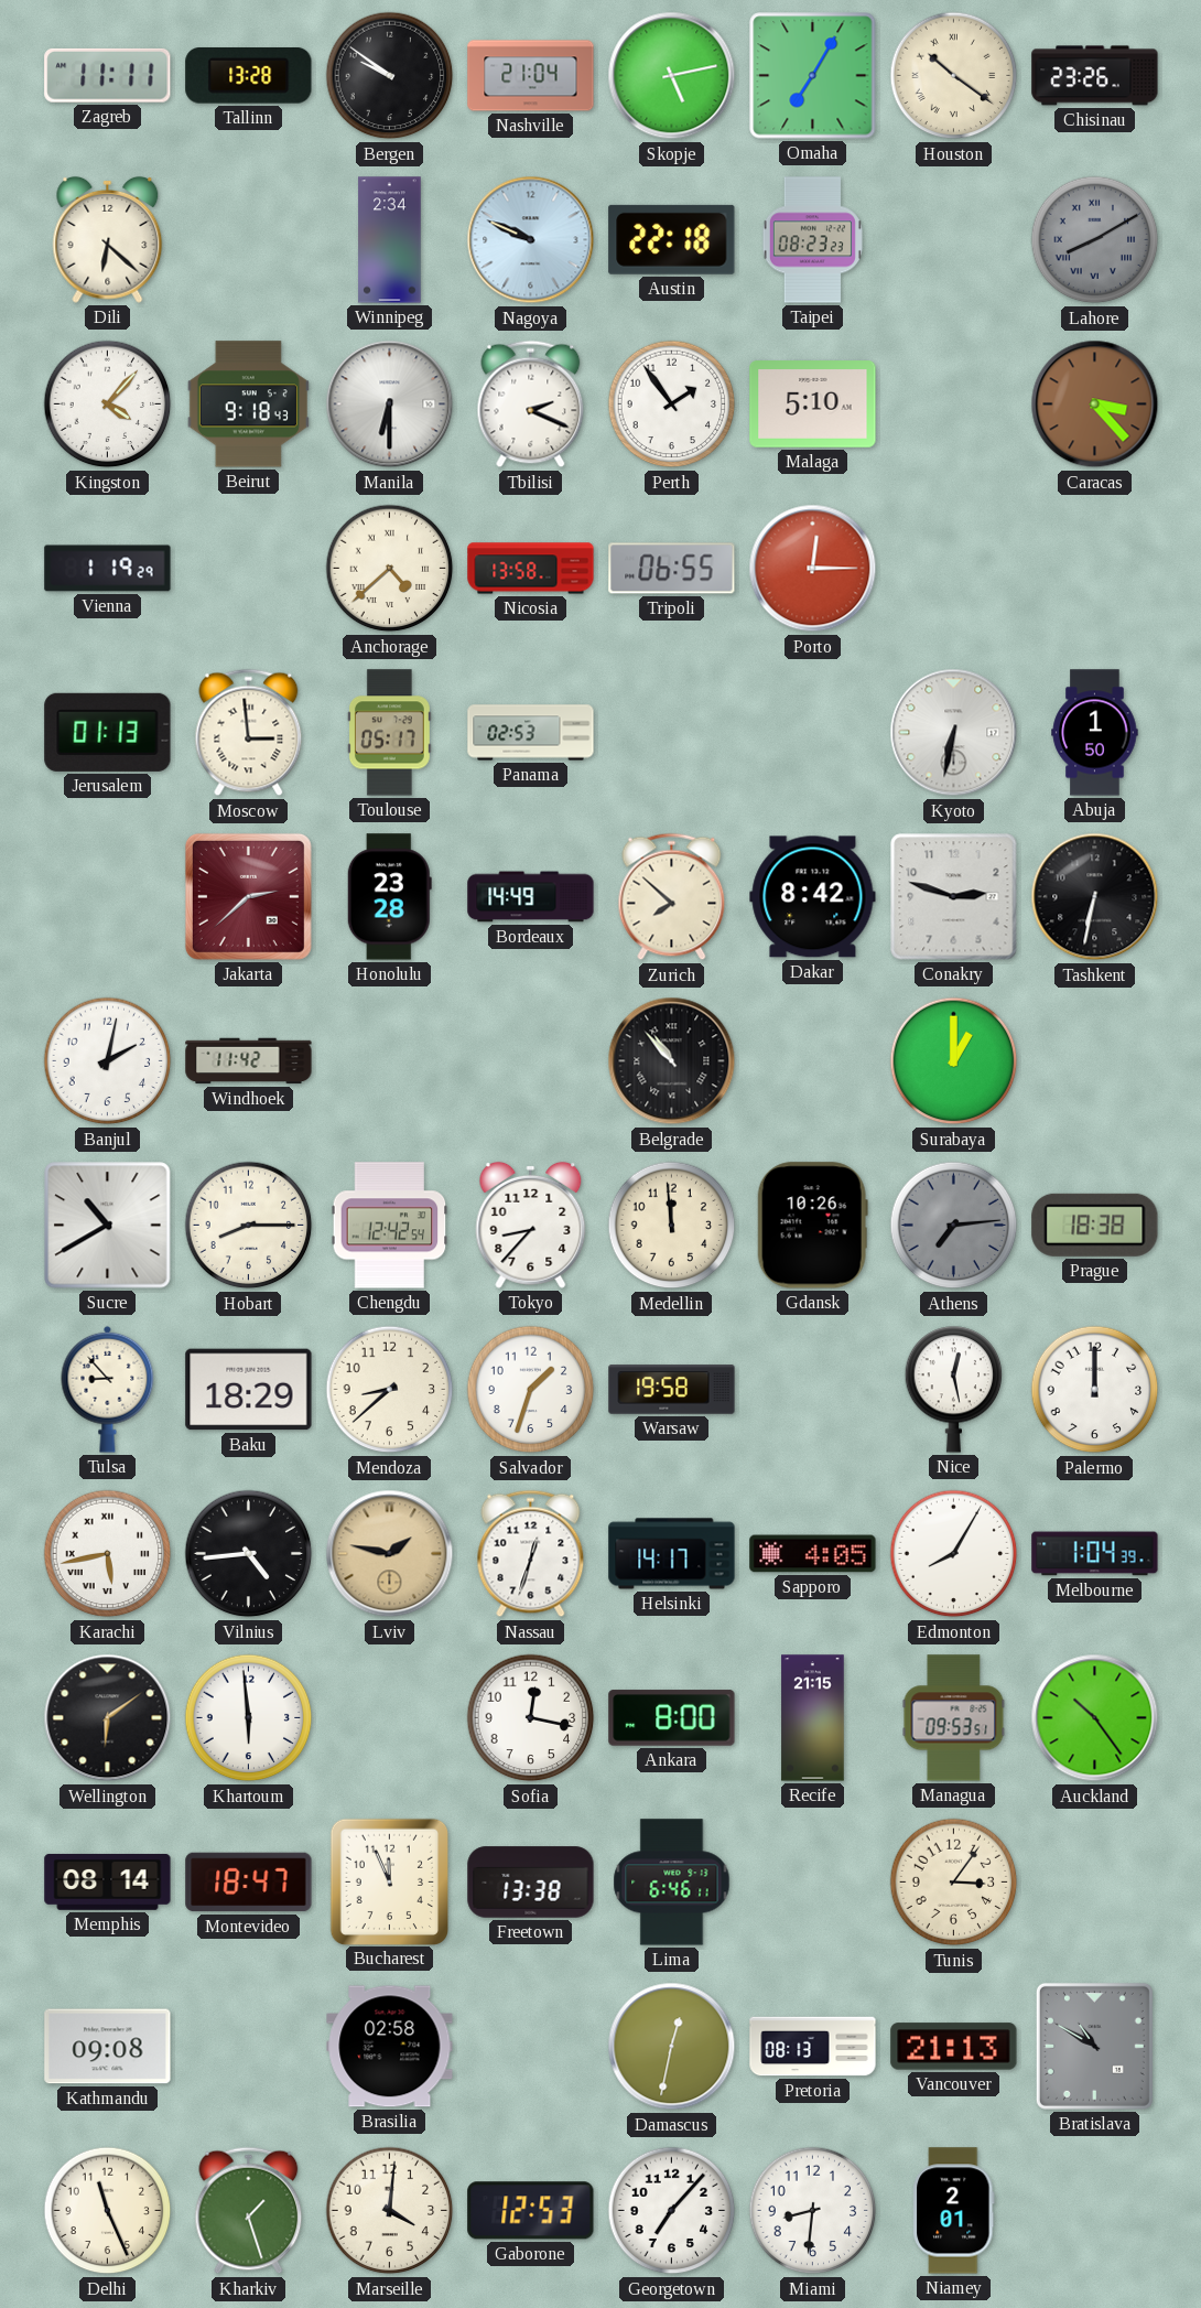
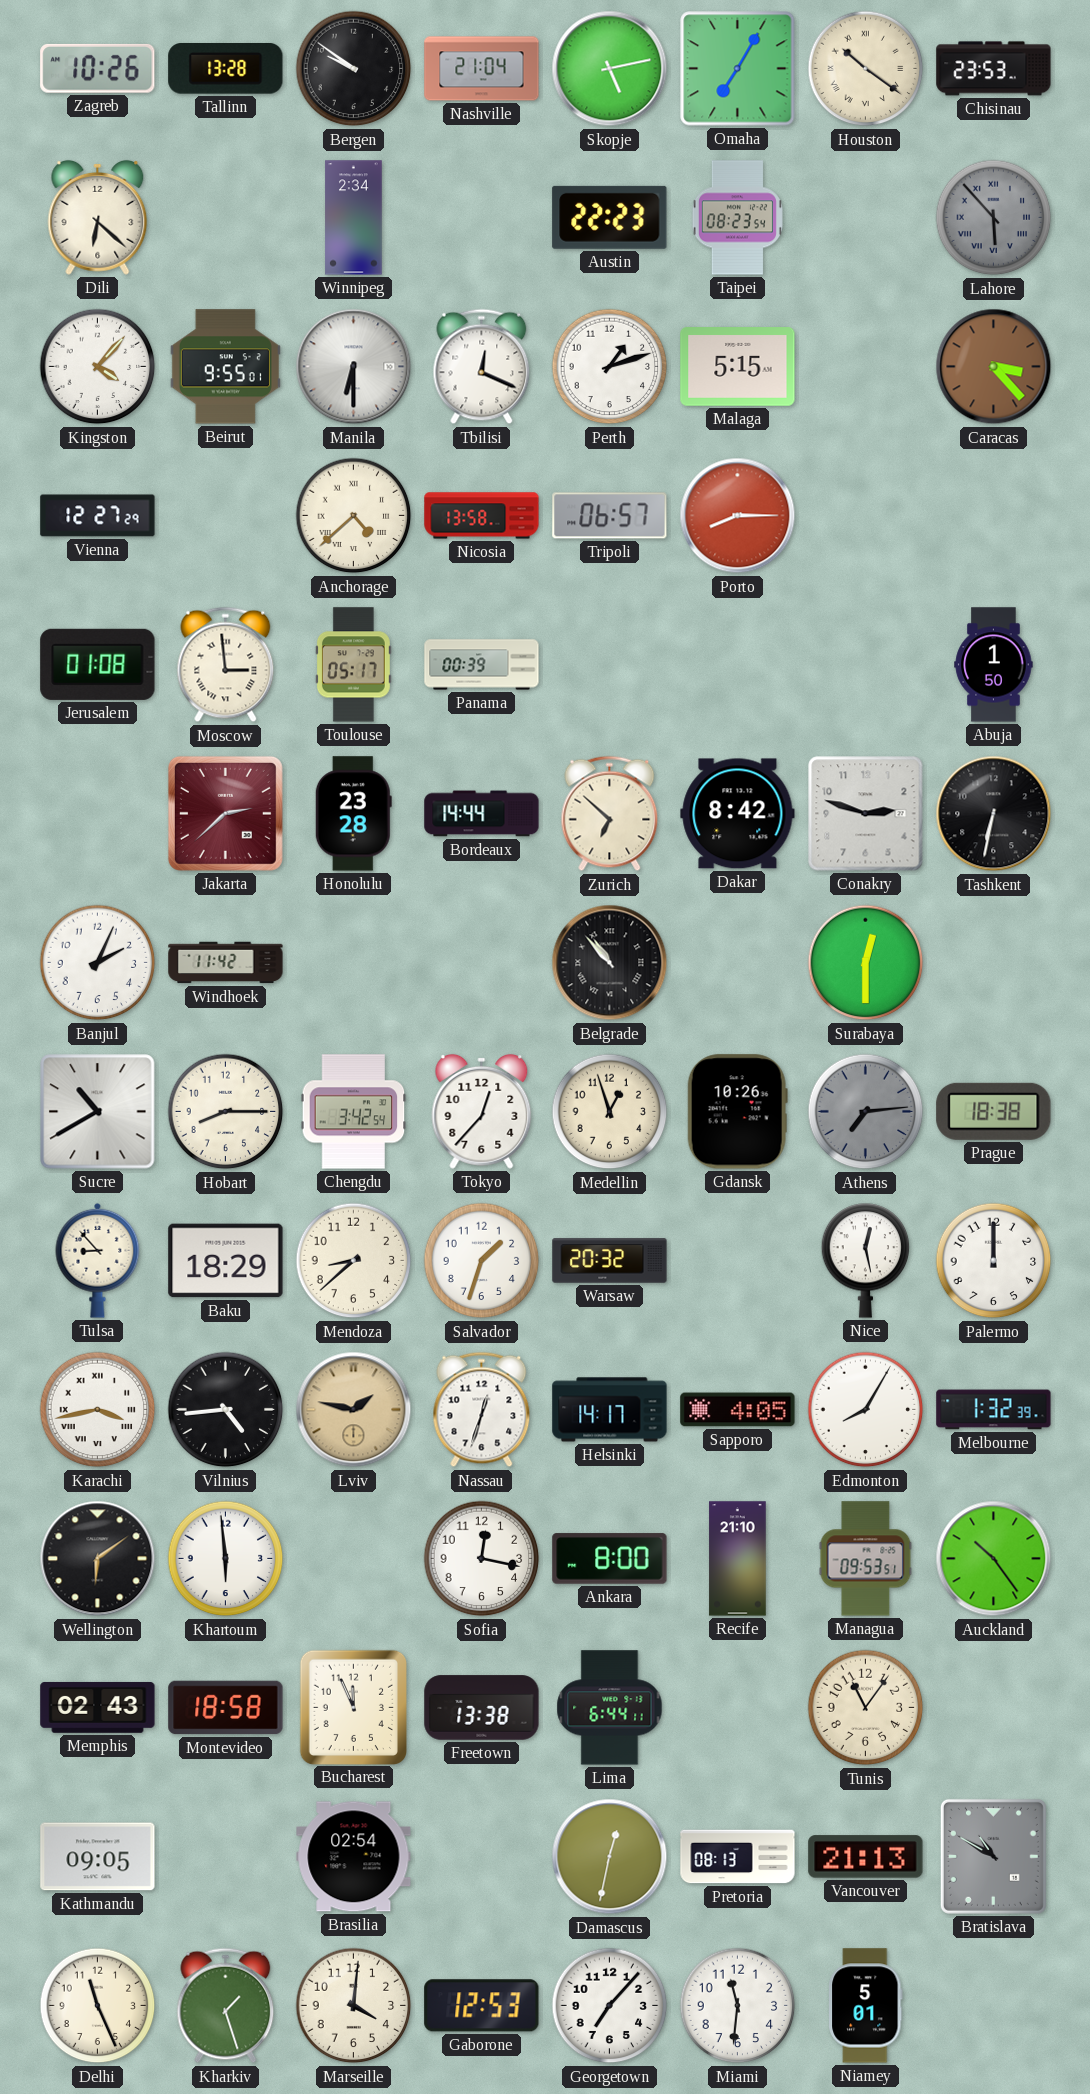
Zagreb: 11:11 -> 10:26
Chisinau: 23:26 -> 23:53
Nagoya: 9:49 -> none
Austin: 22:18 -> 22:23
Taipei: 08:23:23 -> 08:23:54
Lahore: 8:10 -> 5:53
Beirut: 9:18 -> 9:55
Tbilisi: 2:19 -> 12:19
Perth: 1:54 -> 1:12
Malaga: 5:10 -> 5:15
Vienna: 1:19 -> 12:27
Tripoli: 06:55 -> 06:57
Porto: 12:15 -> 8:15
Jerusalem: 01:13 -> 01:08
Panama: 02:53 -> 00:39
Kyoto: 6:32 -> none
Bordeaux: 14:49 -> 14:44
Zurich: 7:52 -> 6:52
Banjul: 2:02 -> 2:04
Surabaya: 1:00 -> 12:30
Chengdu: 12:42 -> 3:42
Tokyo: 8:37 -> 12:37
Medellin: 11:59 -> 12:57
Warsaw: 19:58 -> 20:32
Karachi: 5:43 -> 3:43
Melbourne: 1:04 -> 1:32
Recife: 21:15 -> 21:10
Memphis: 08:14 -> 02:43
Montevideo: 18:47 -> 18:58
Lima: 6:46 -> 6:44
Tunis: 3:06 -> 11:06
Kathmandu: 09:08 -> 09:05
Brasilia: 02:58 -> 02:54
Miami: 8:31 -> 11:31
Niamey: 2:01 -> 5:01
